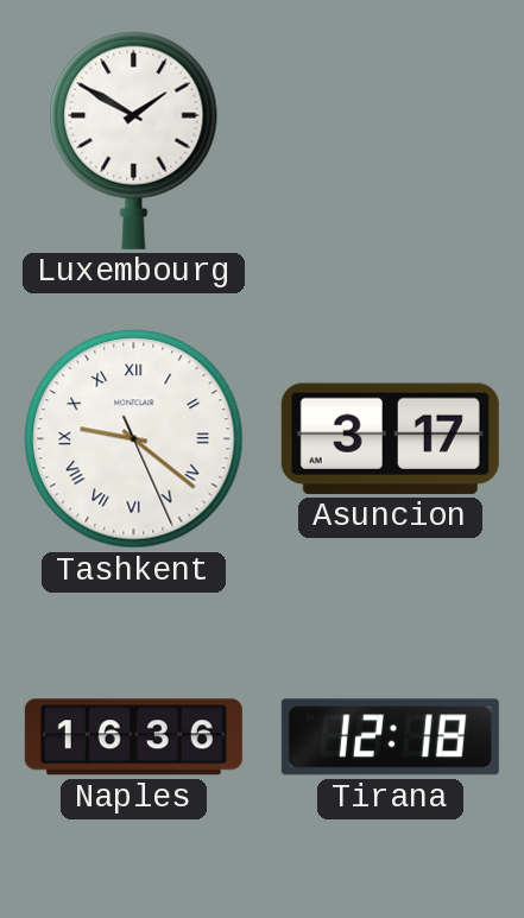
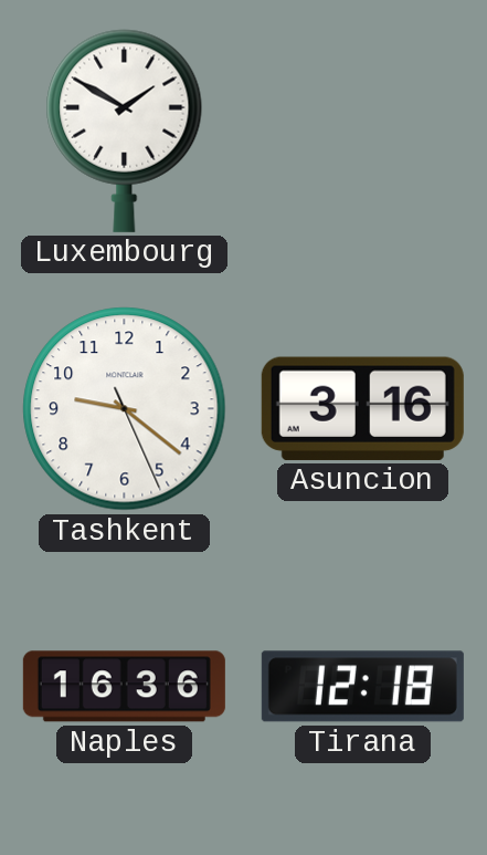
Tashkent numerals: Roman -> Arabic
Asuncion: 3:17 -> 3:16
